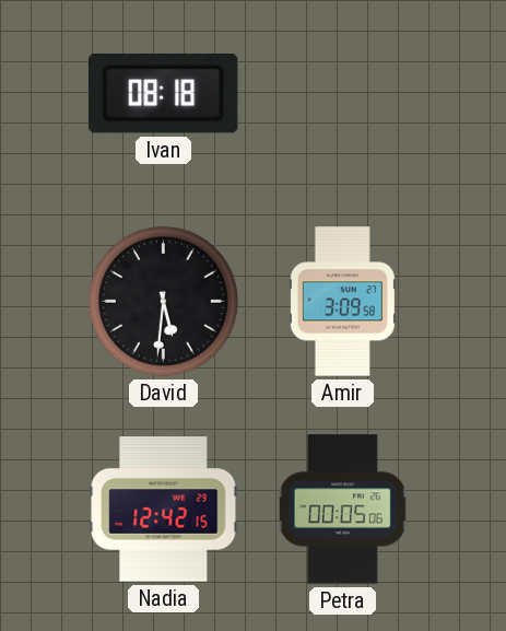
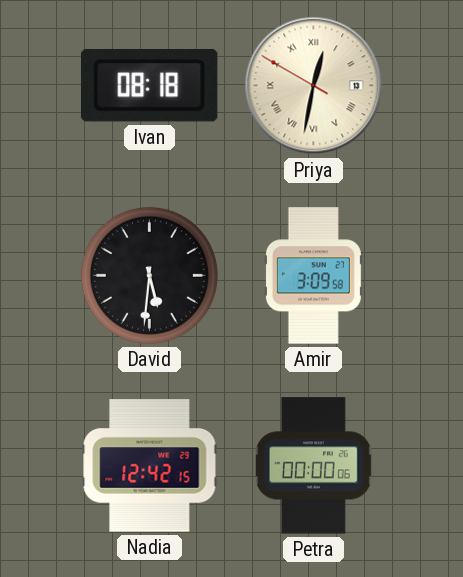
Priya: none -> 12:31
Petra: 00:05 -> 00:00
